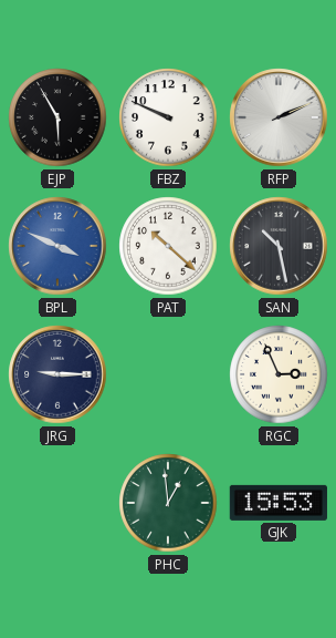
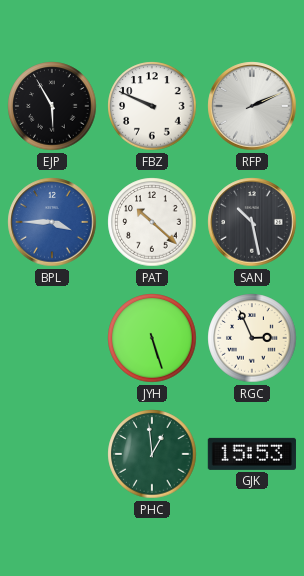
BPL: 3:49 -> 3:45
JRG: 9:15 -> none
JYH: none -> 5:27
